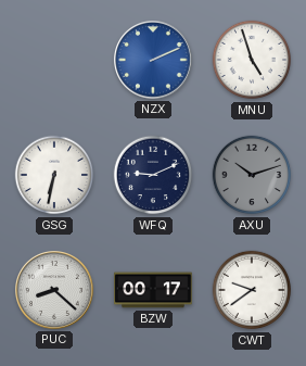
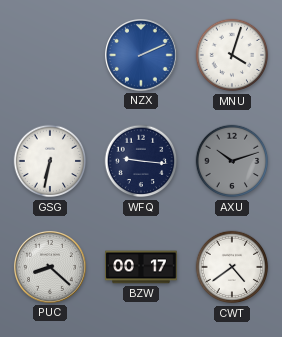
MNU: 4:57 -> 4:03
WFQ: 9:11 -> 9:16
CWT: 9:39 -> 4:39
